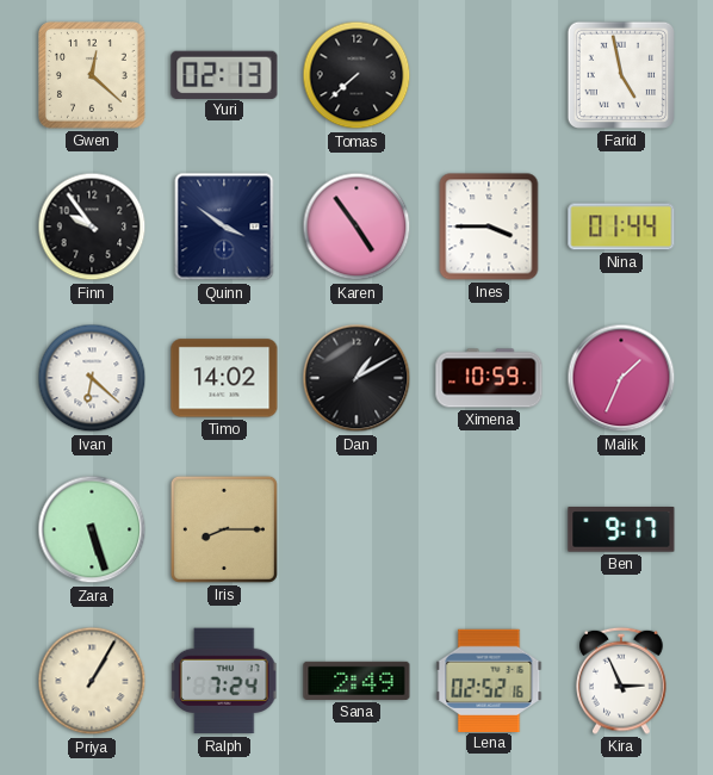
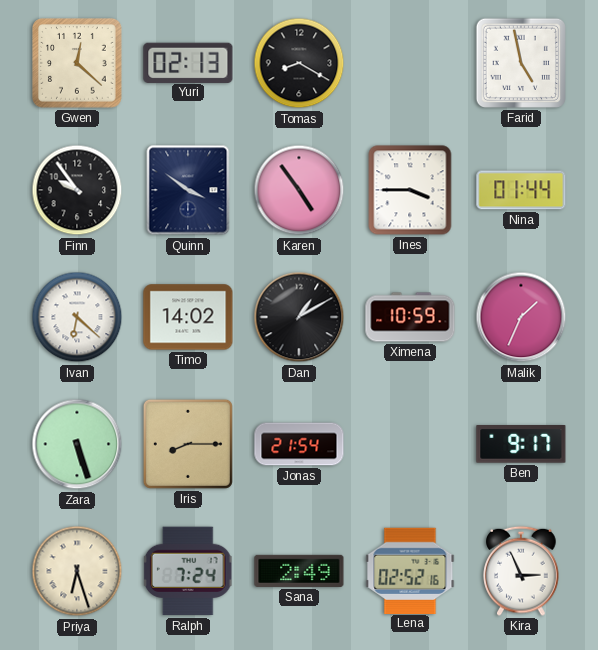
Tomas: 7:38 -> 8:20
Jonas: none -> 21:54
Priya: 1:05 -> 6:27
